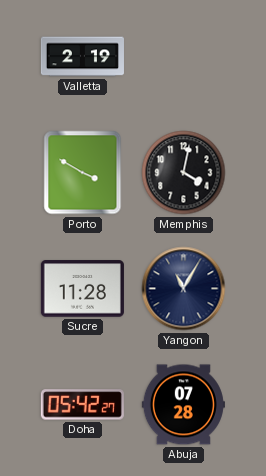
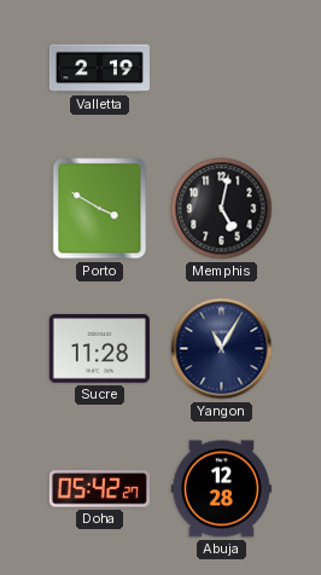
Memphis: 4:02 -> 5:02
Abuja: 07:28 -> 12:28
